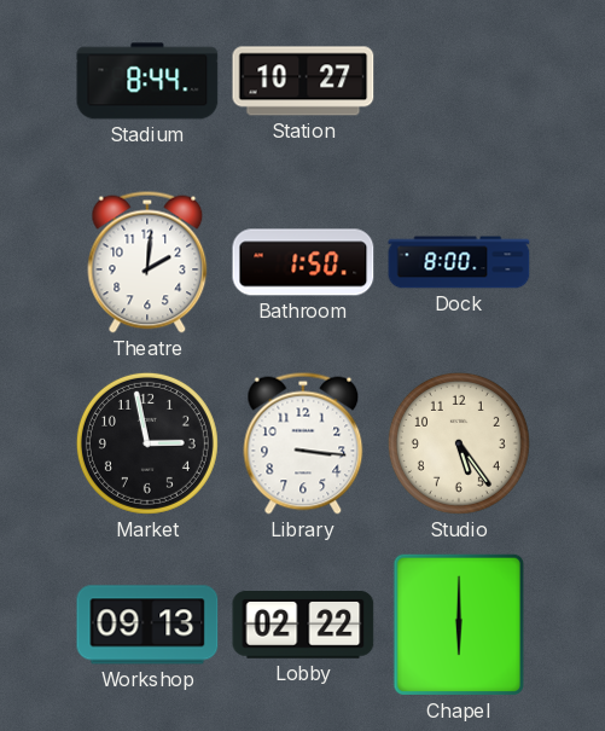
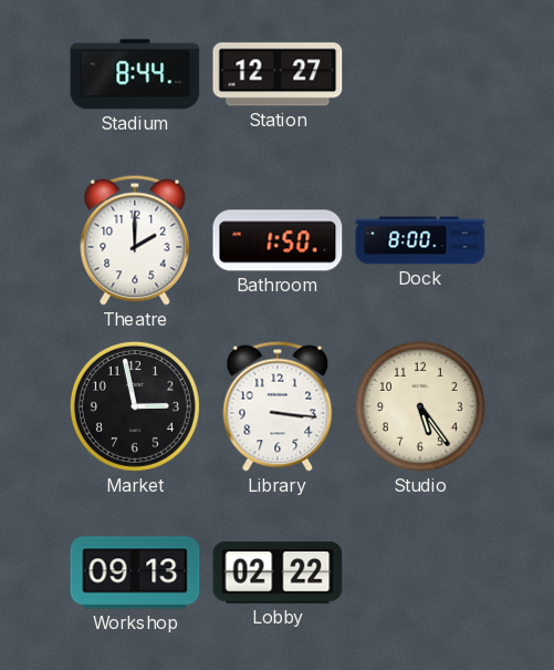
Station: 10:27 -> 12:27
Theatre: 2:01 -> 2:00
Chapel: 6:00 -> none
